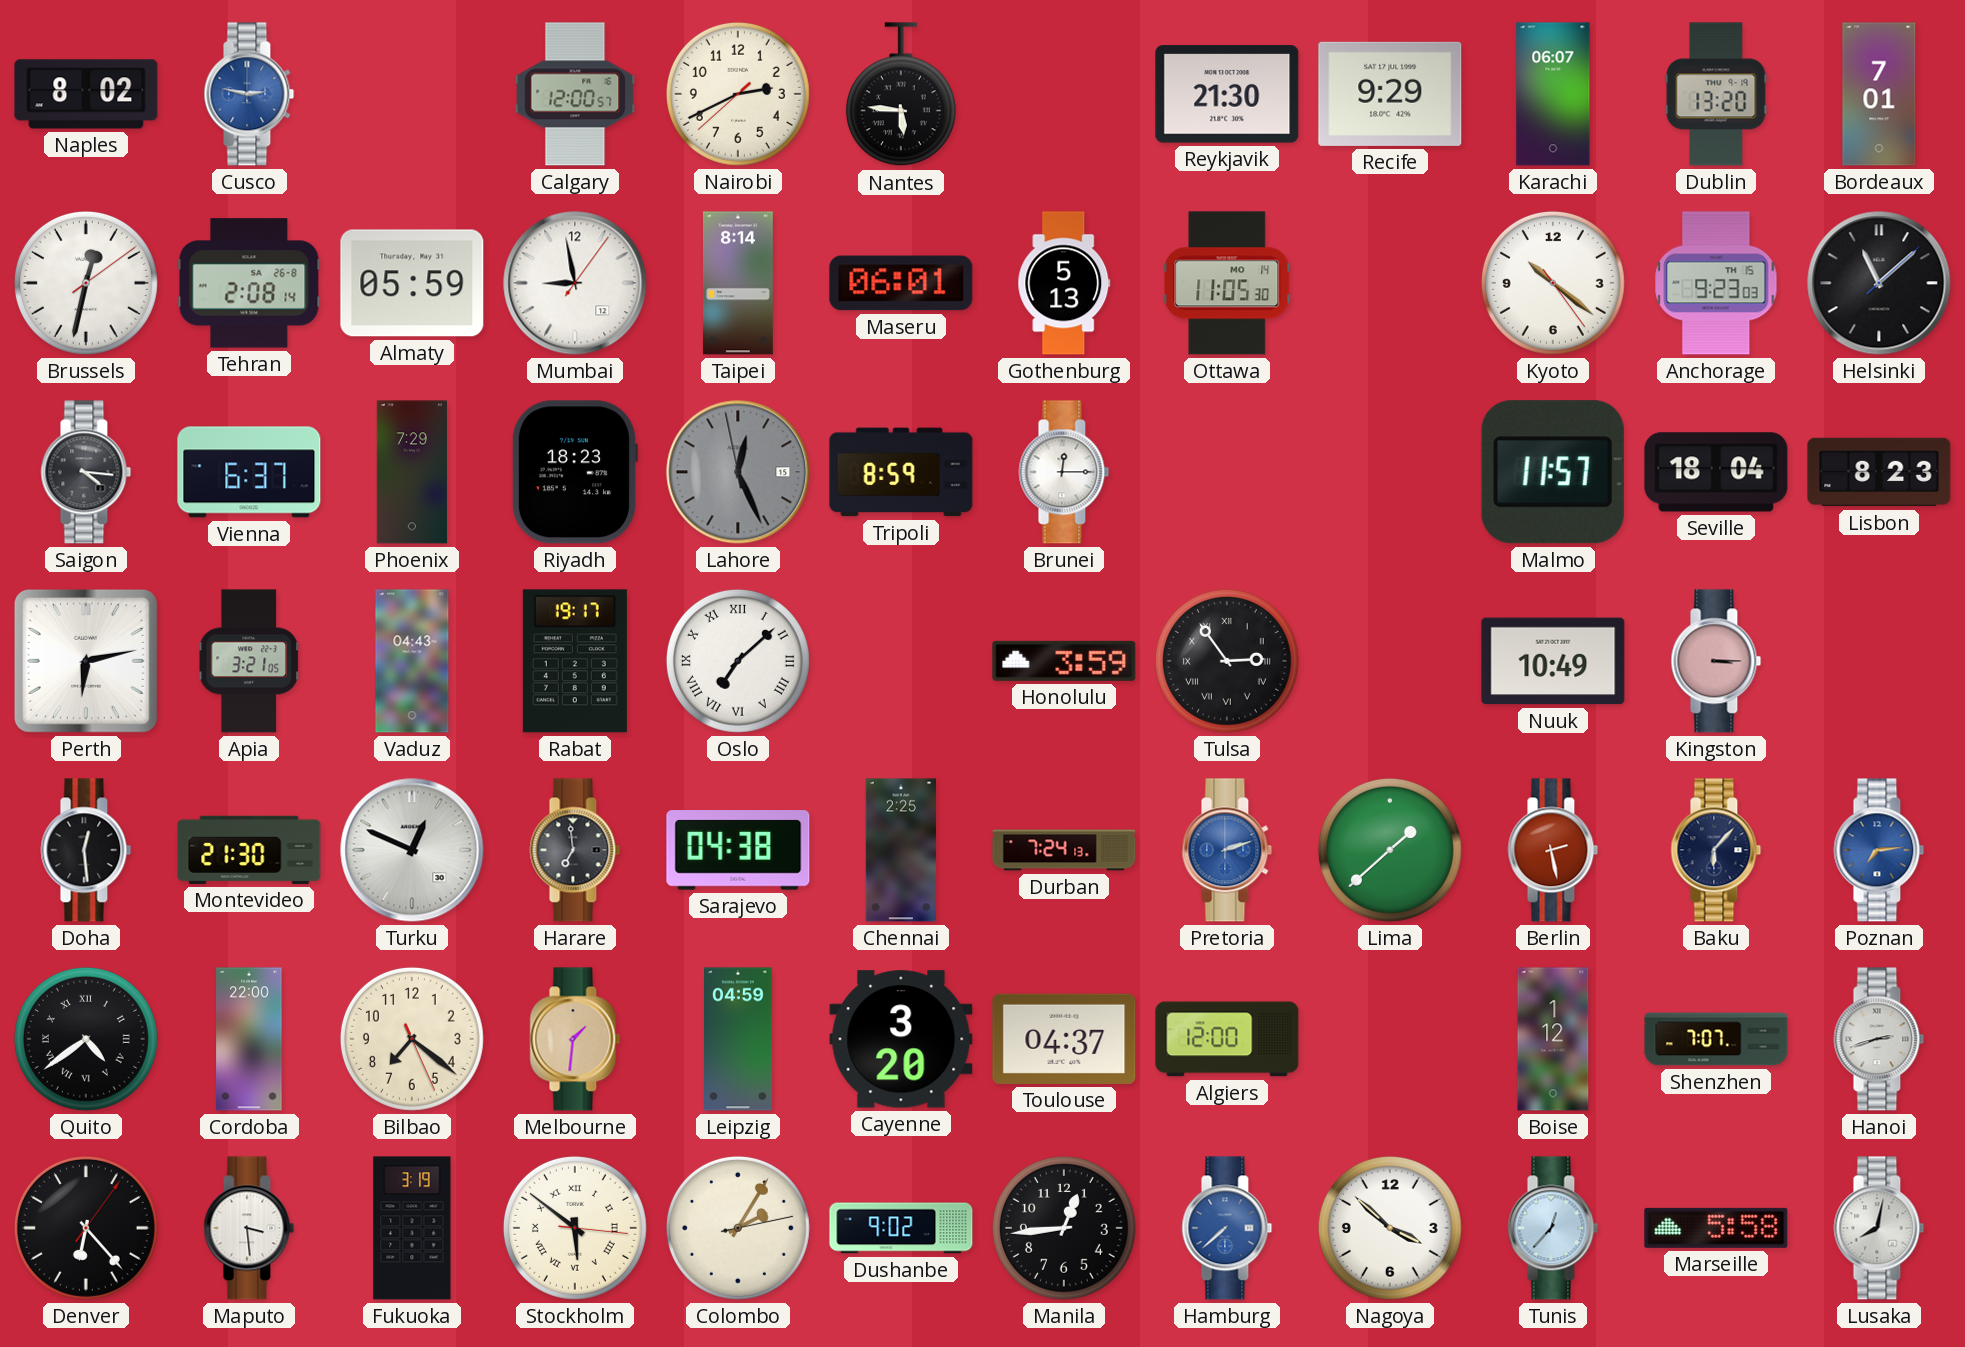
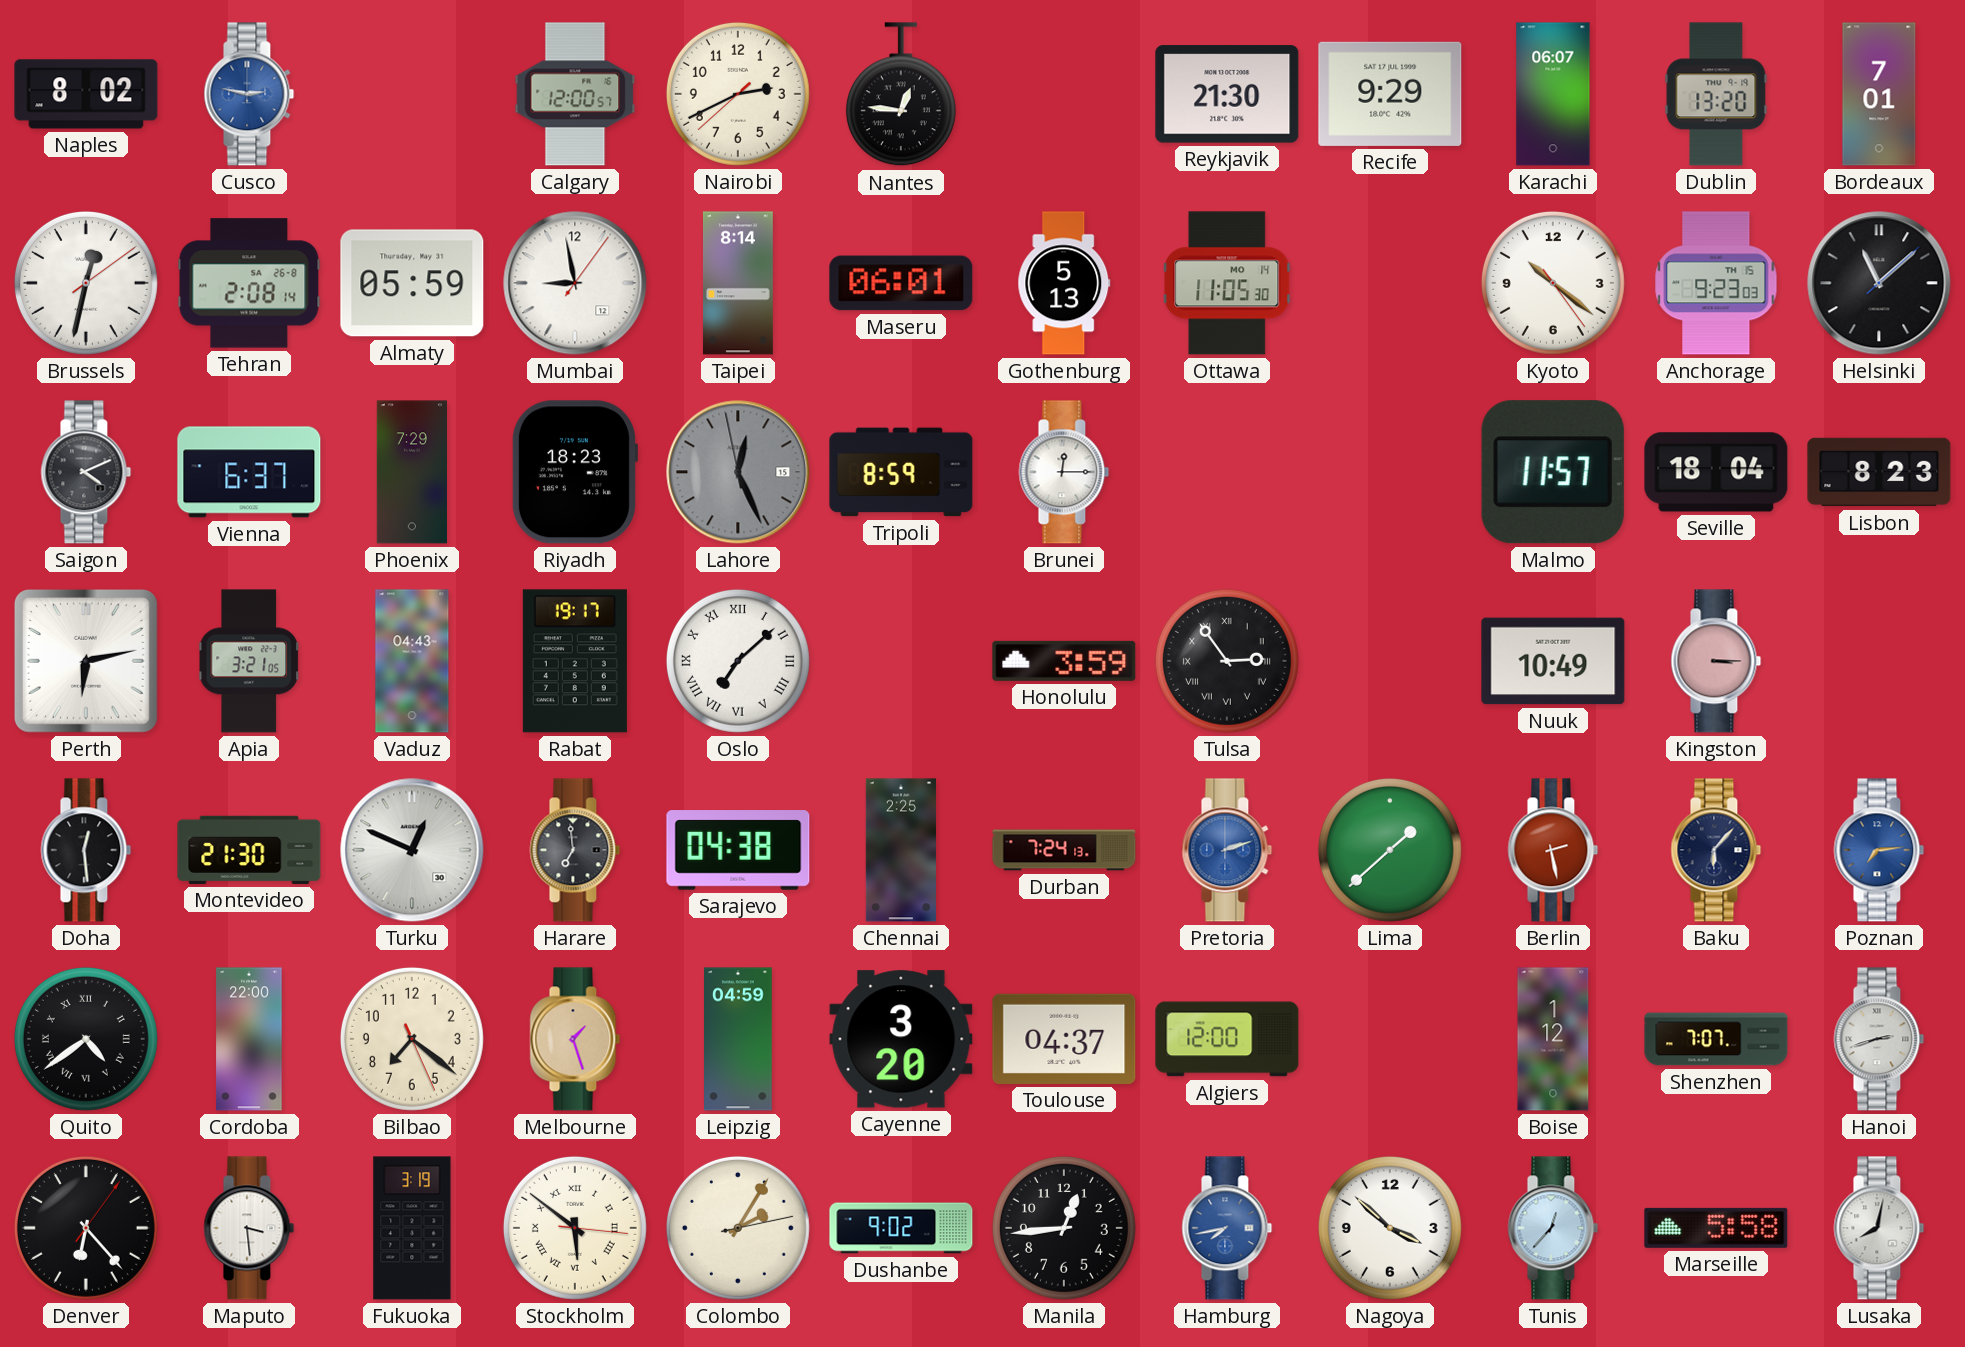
Nantes: 5:46 -> 12:46
Saigon: 4:16 -> 4:11
Melbourne: 1:31 -> 1:27
Hamburg: 7:38 -> 7:43
